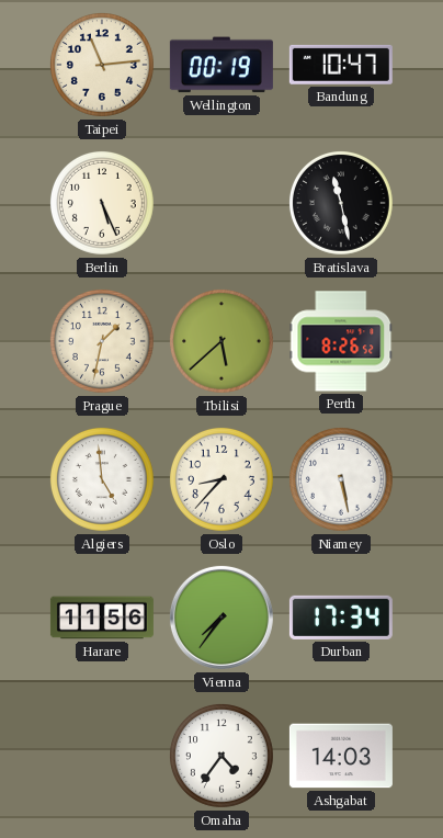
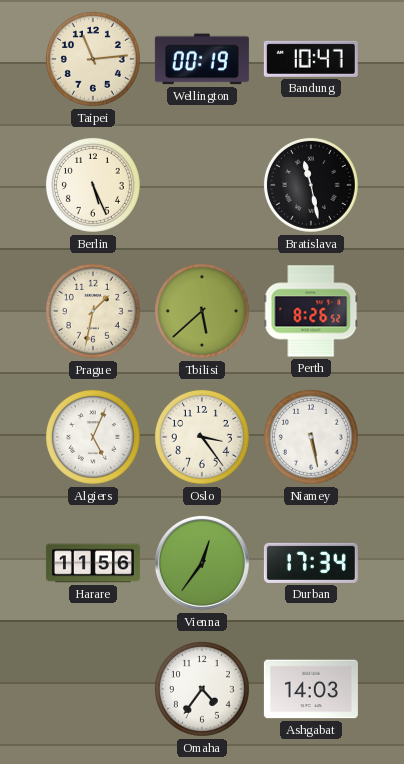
Algiers: 4:59 -> 5:04
Oslo: 8:37 -> 3:24
Vienna: 7:36 -> 12:36
